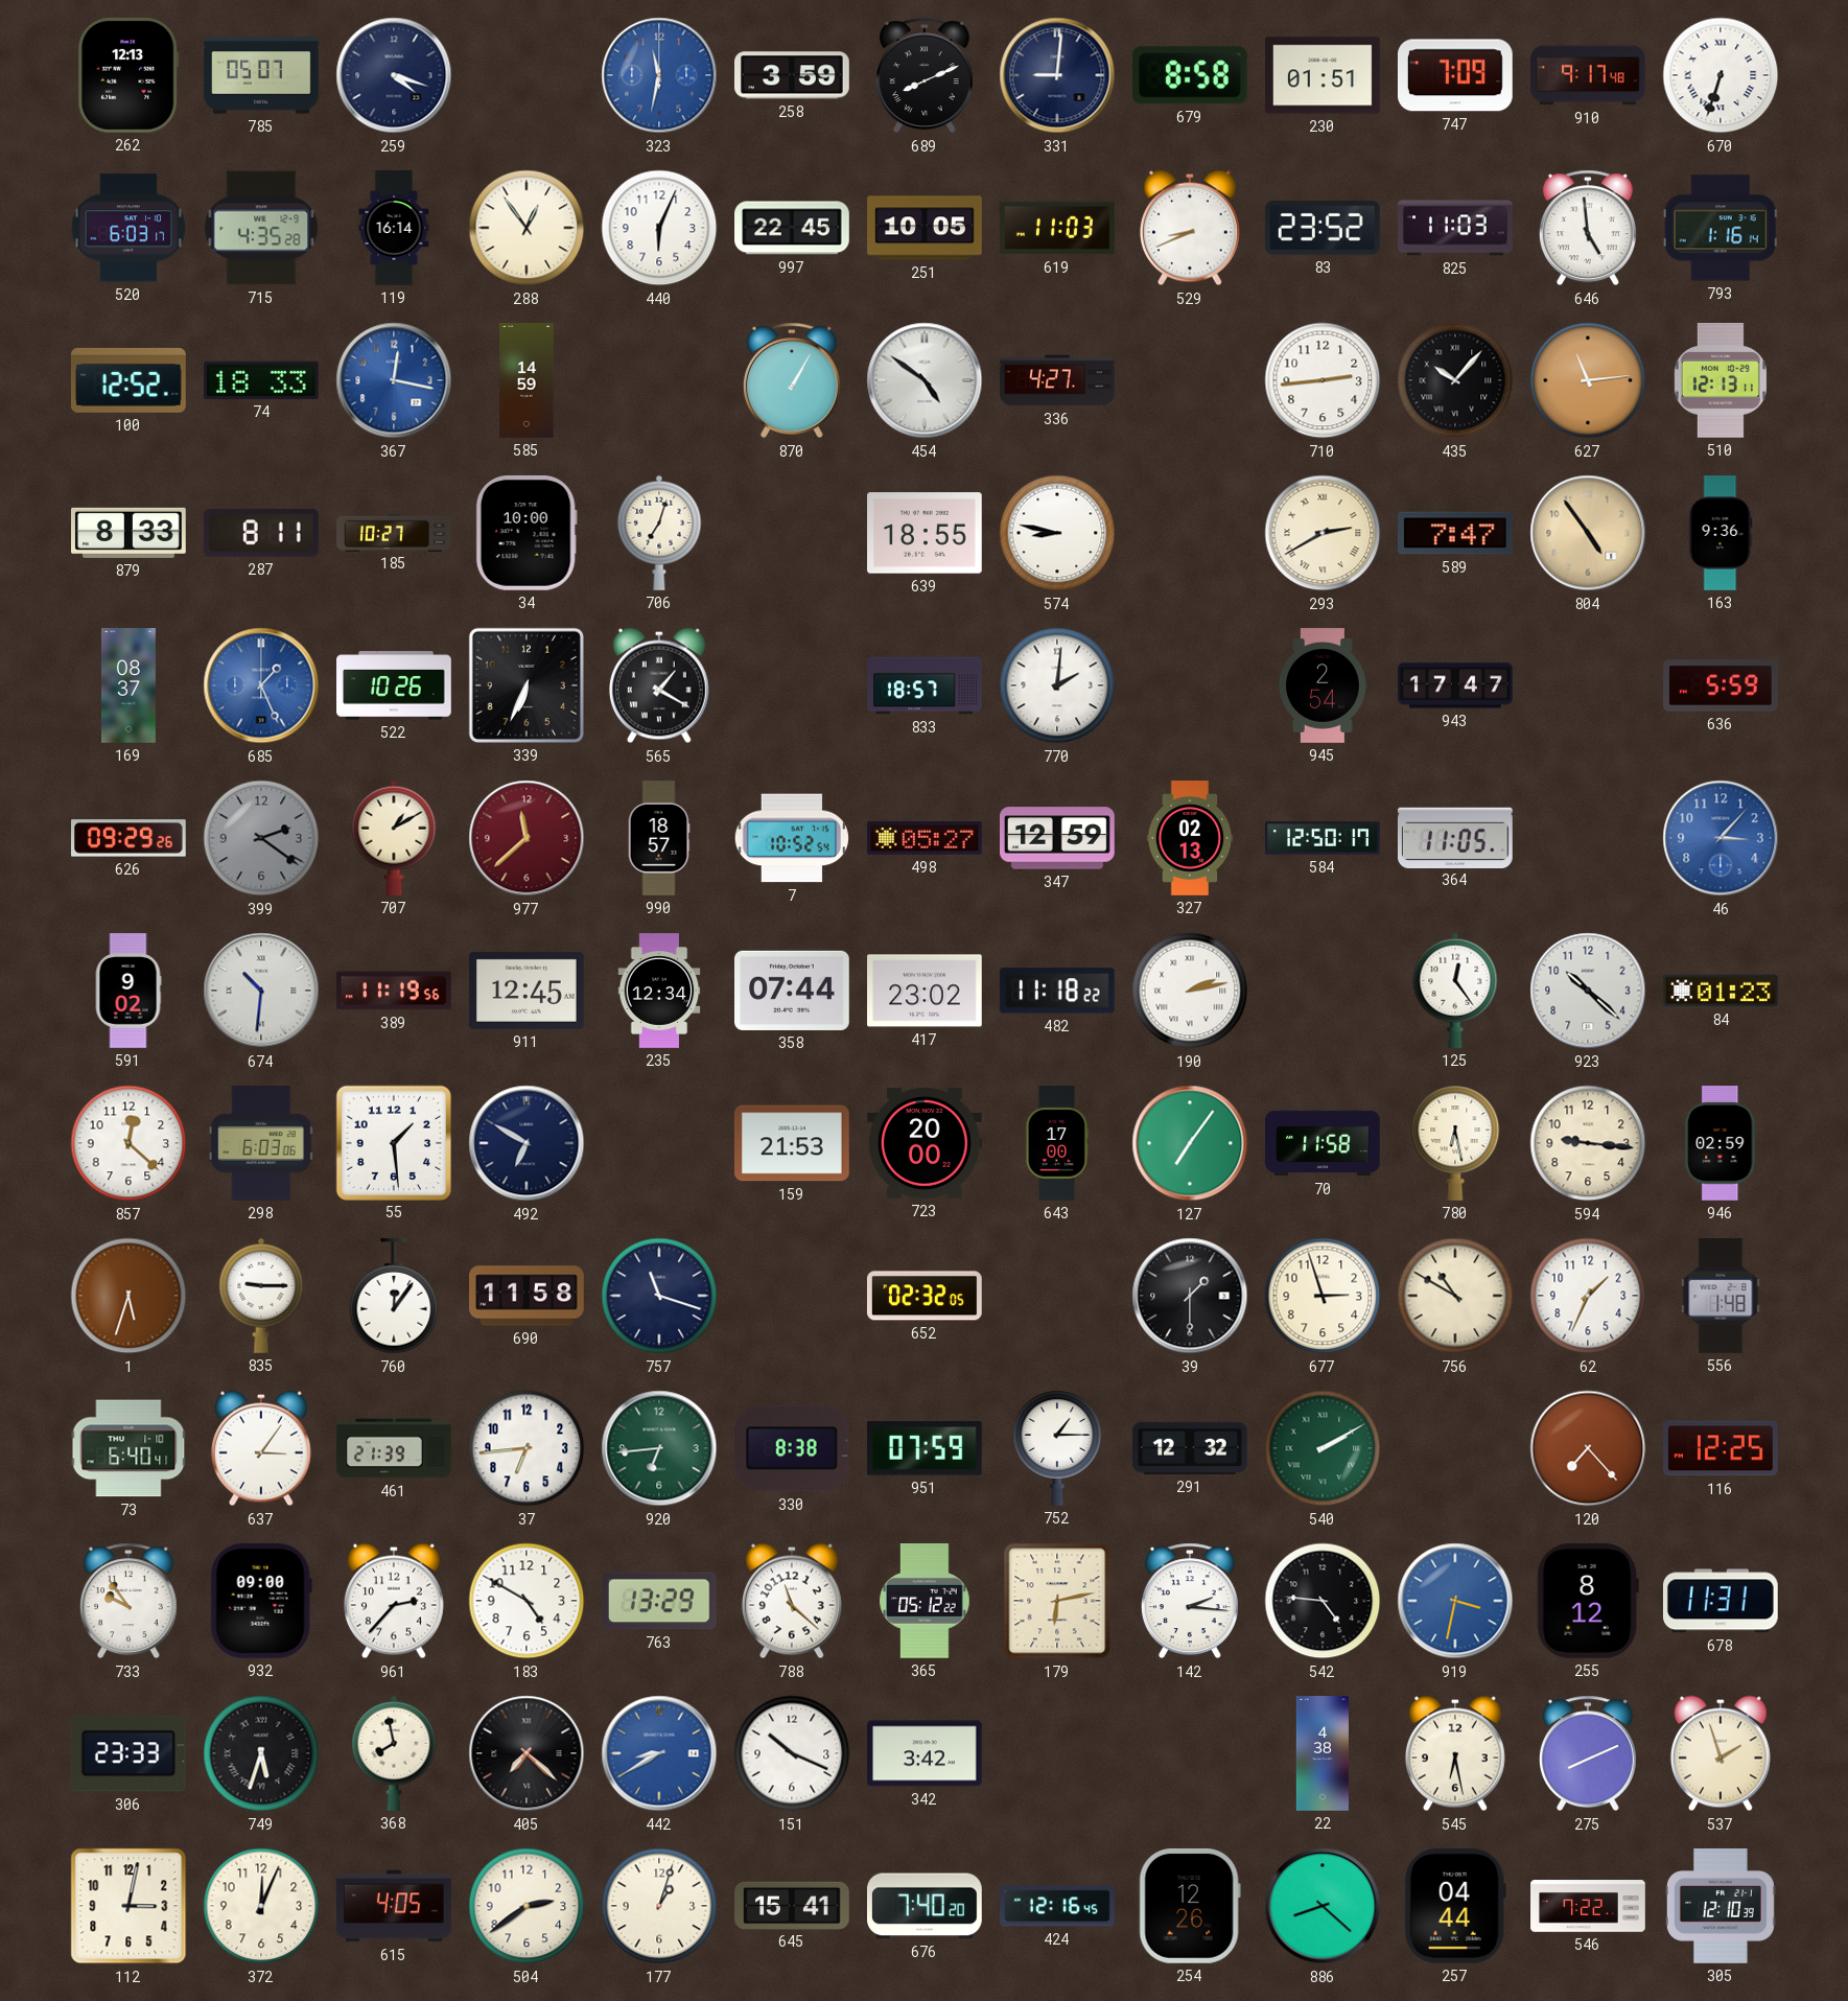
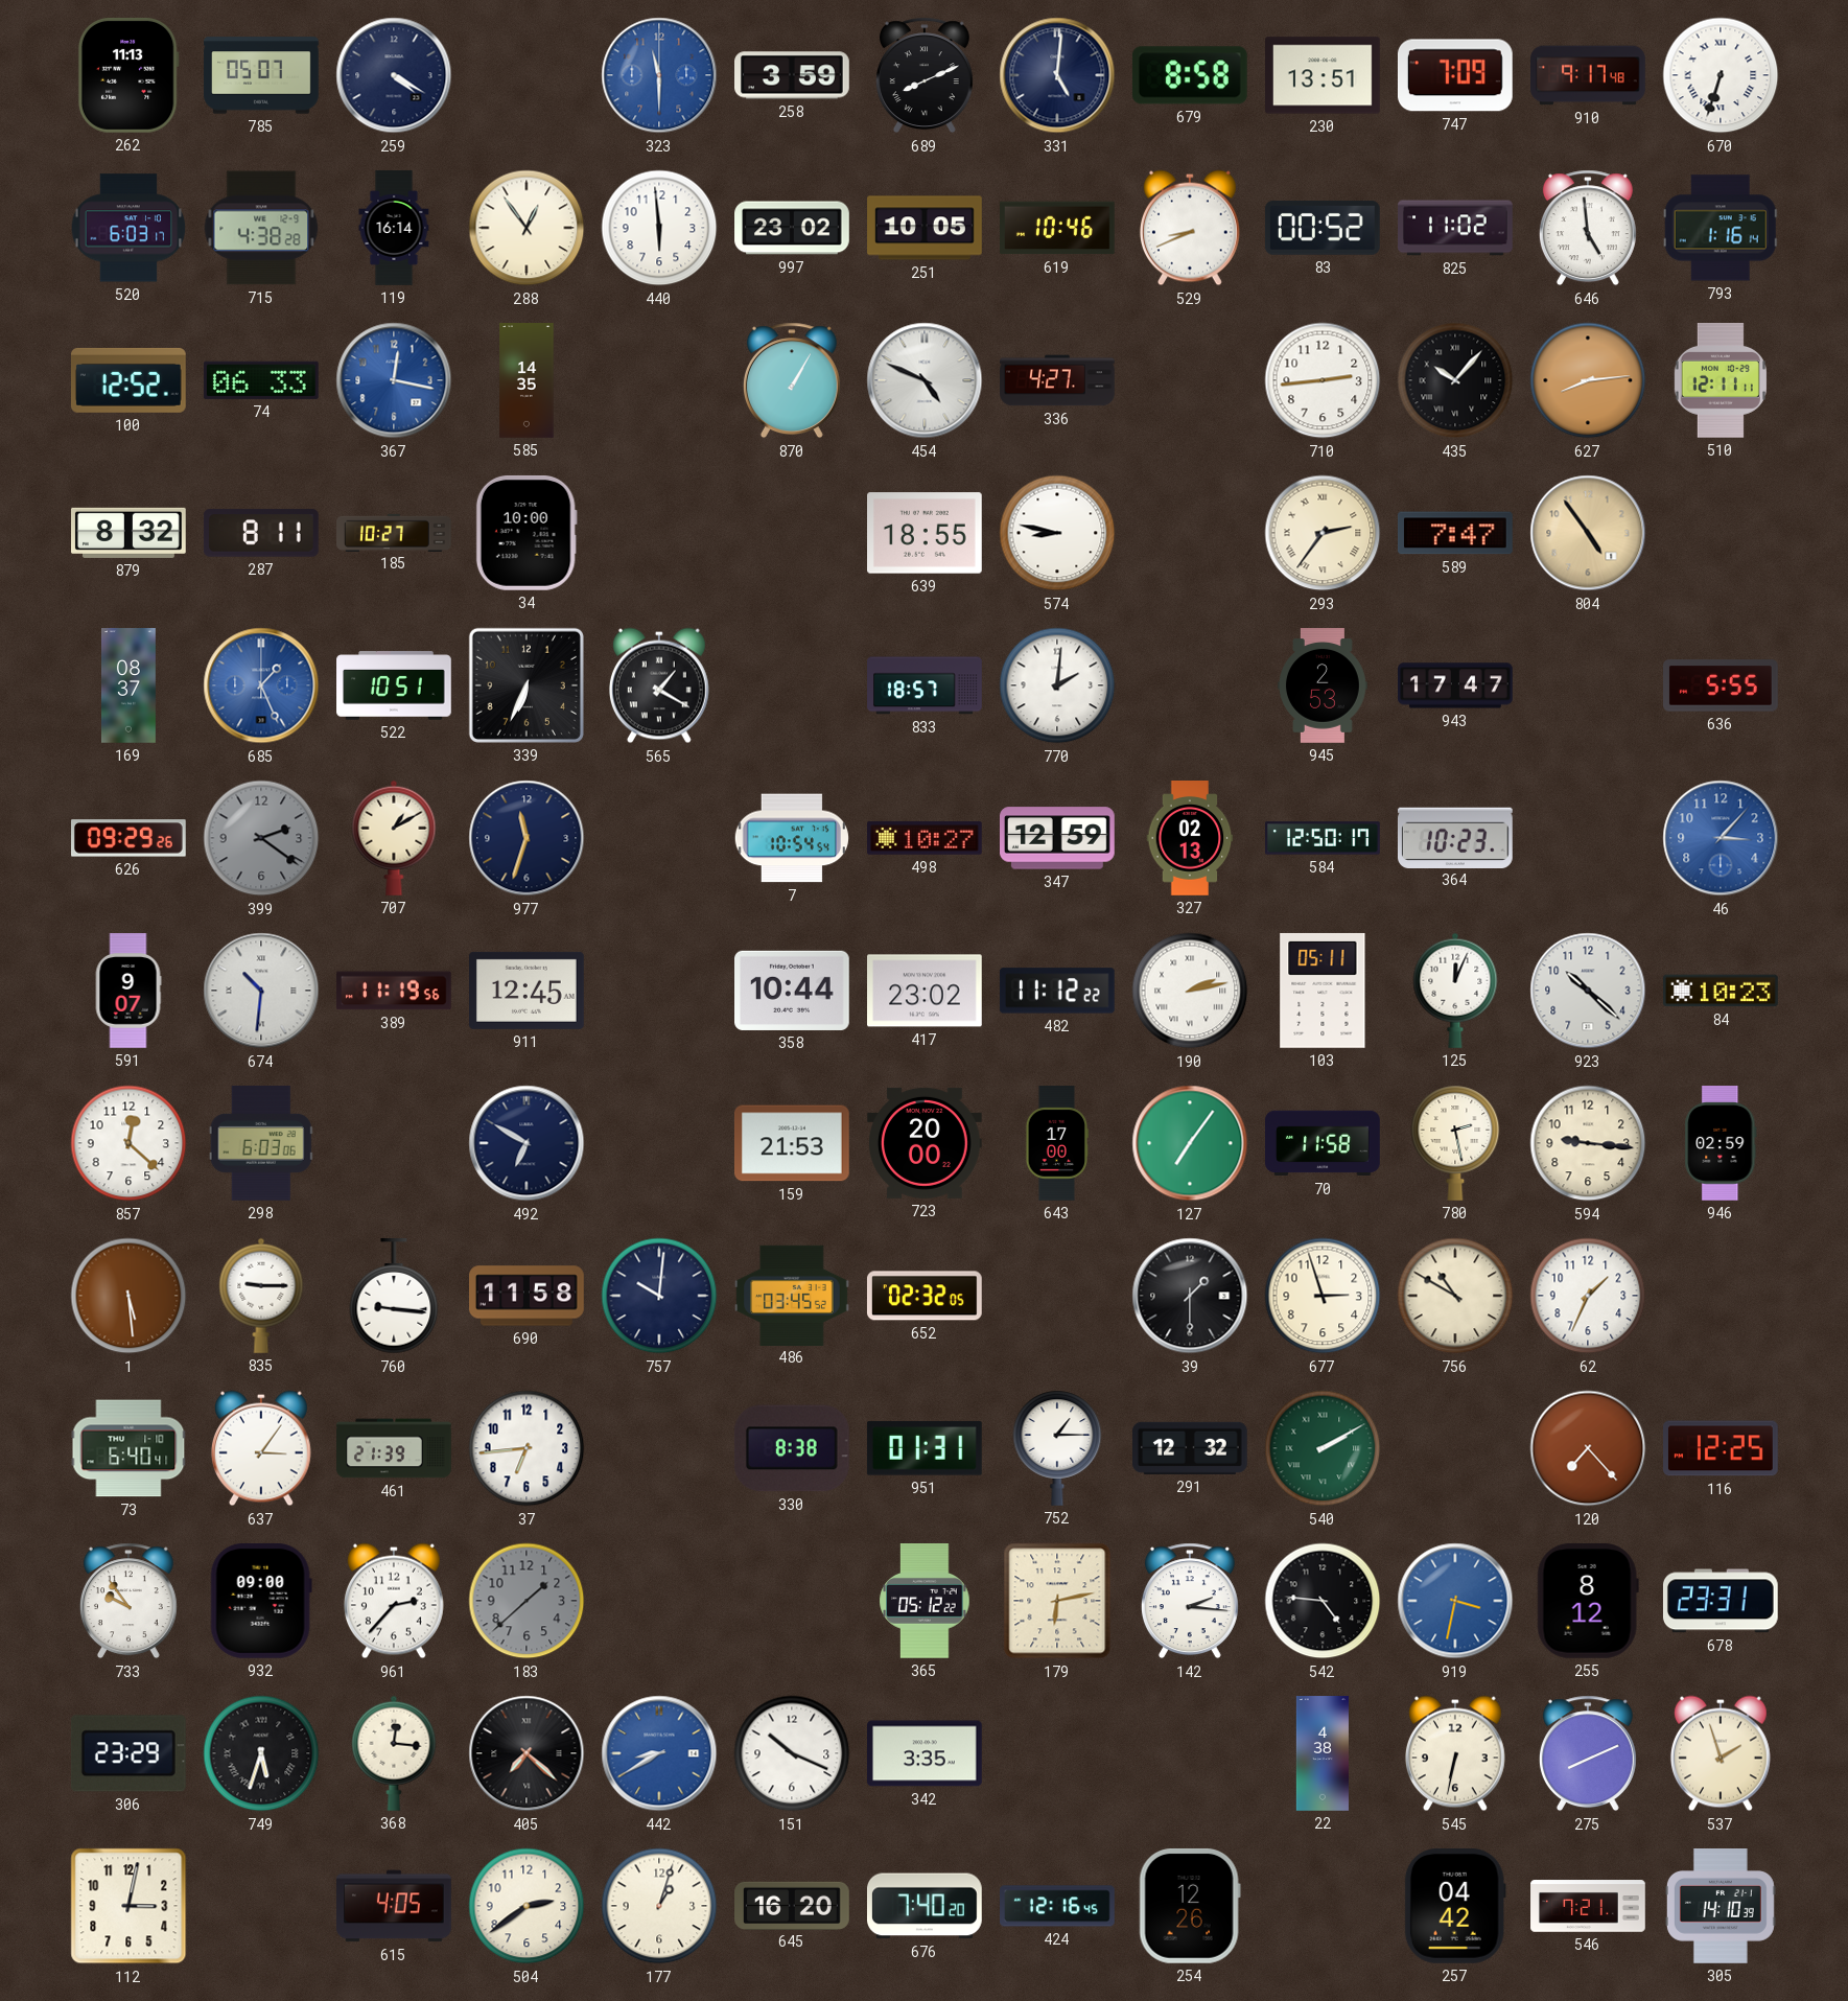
262: 12:13 -> 11:13
259: 4:18 -> 4:20
323: 11:32 -> 11:30
331: 9:01 -> 5:01
230: 01:51 -> 13:51
715: 4:35 -> 4:38
440: 6:04 -> 5:59
997: 22:45 -> 23:02
619: 11:03 -> 10:46
83: 23:52 -> 00:52
825: 11:03 -> 11:02
74: 18:33 -> 06:33
585: 14:59 -> 14:35
454: 4:51 -> 4:49
627: 11:14 -> 8:14
510: 12:13 -> 12:11
879: 8:33 -> 8:32
706: 7:03 -> none
293: 2:40 -> 2:36
163: 9:36 -> none
522: 10:26 -> 10:51
945: 2:54 -> 2:53
636: 5:59 -> 5:55
977: 11:38 -> 11:33
977 dial: burgundy -> navy
990: 18:57 -> none
7: 10:52 -> 10:54
498: 05:27 -> 10:27
364: 11:05 -> 10:23
591: 9:02 -> 9:07
235: 12:34 -> none
358: 07:44 -> 10:44
482: 11:18 -> 11:12
103: none -> 05:11
125: 12:24 -> 12:04
84: 01:23 -> 10:23
55: 1:29 -> none
780: 6:28 -> 2:28
1: 5:33 -> 5:29
760: 12:06 -> 9:16
757: 11:18 -> 10:01
486: none -> 03:45
556: 1:48 -> none
920: 6:44 -> none
951: 07:59 -> 01:31
183: 4:50 -> 1:38
183 dial: white -> grey
763: 13:29 -> none
788: 11:22 -> none
678: 11:31 -> 23:31
306: 23:33 -> 23:29
368: 7:58 -> 12:16
342: 3:42 -> 3:35
545: 6:28 -> 6:32
372: 12:04 -> none
645: 15:41 -> 16:20
886: 8:22 -> none
257: 04:44 -> 04:42
546: 7:22 -> 7:21
305: 12:10 -> 14:10
